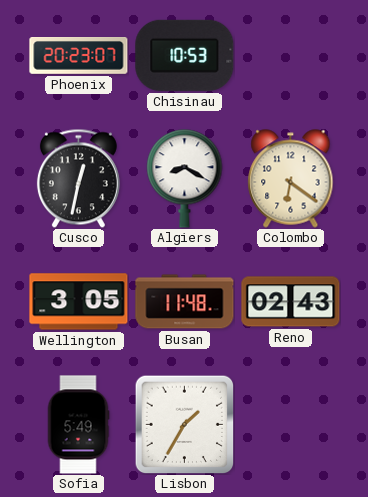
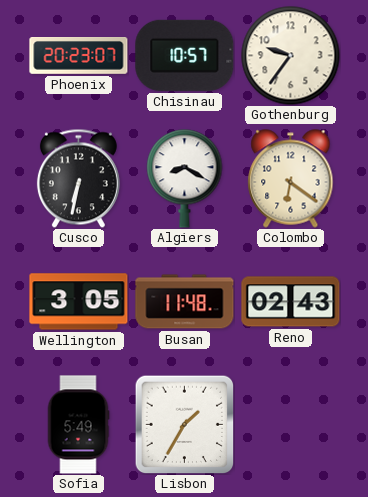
Chisinau: 10:53 -> 10:57
Gothenburg: none -> 9:36
Cusco: 12:32 -> 6:32
